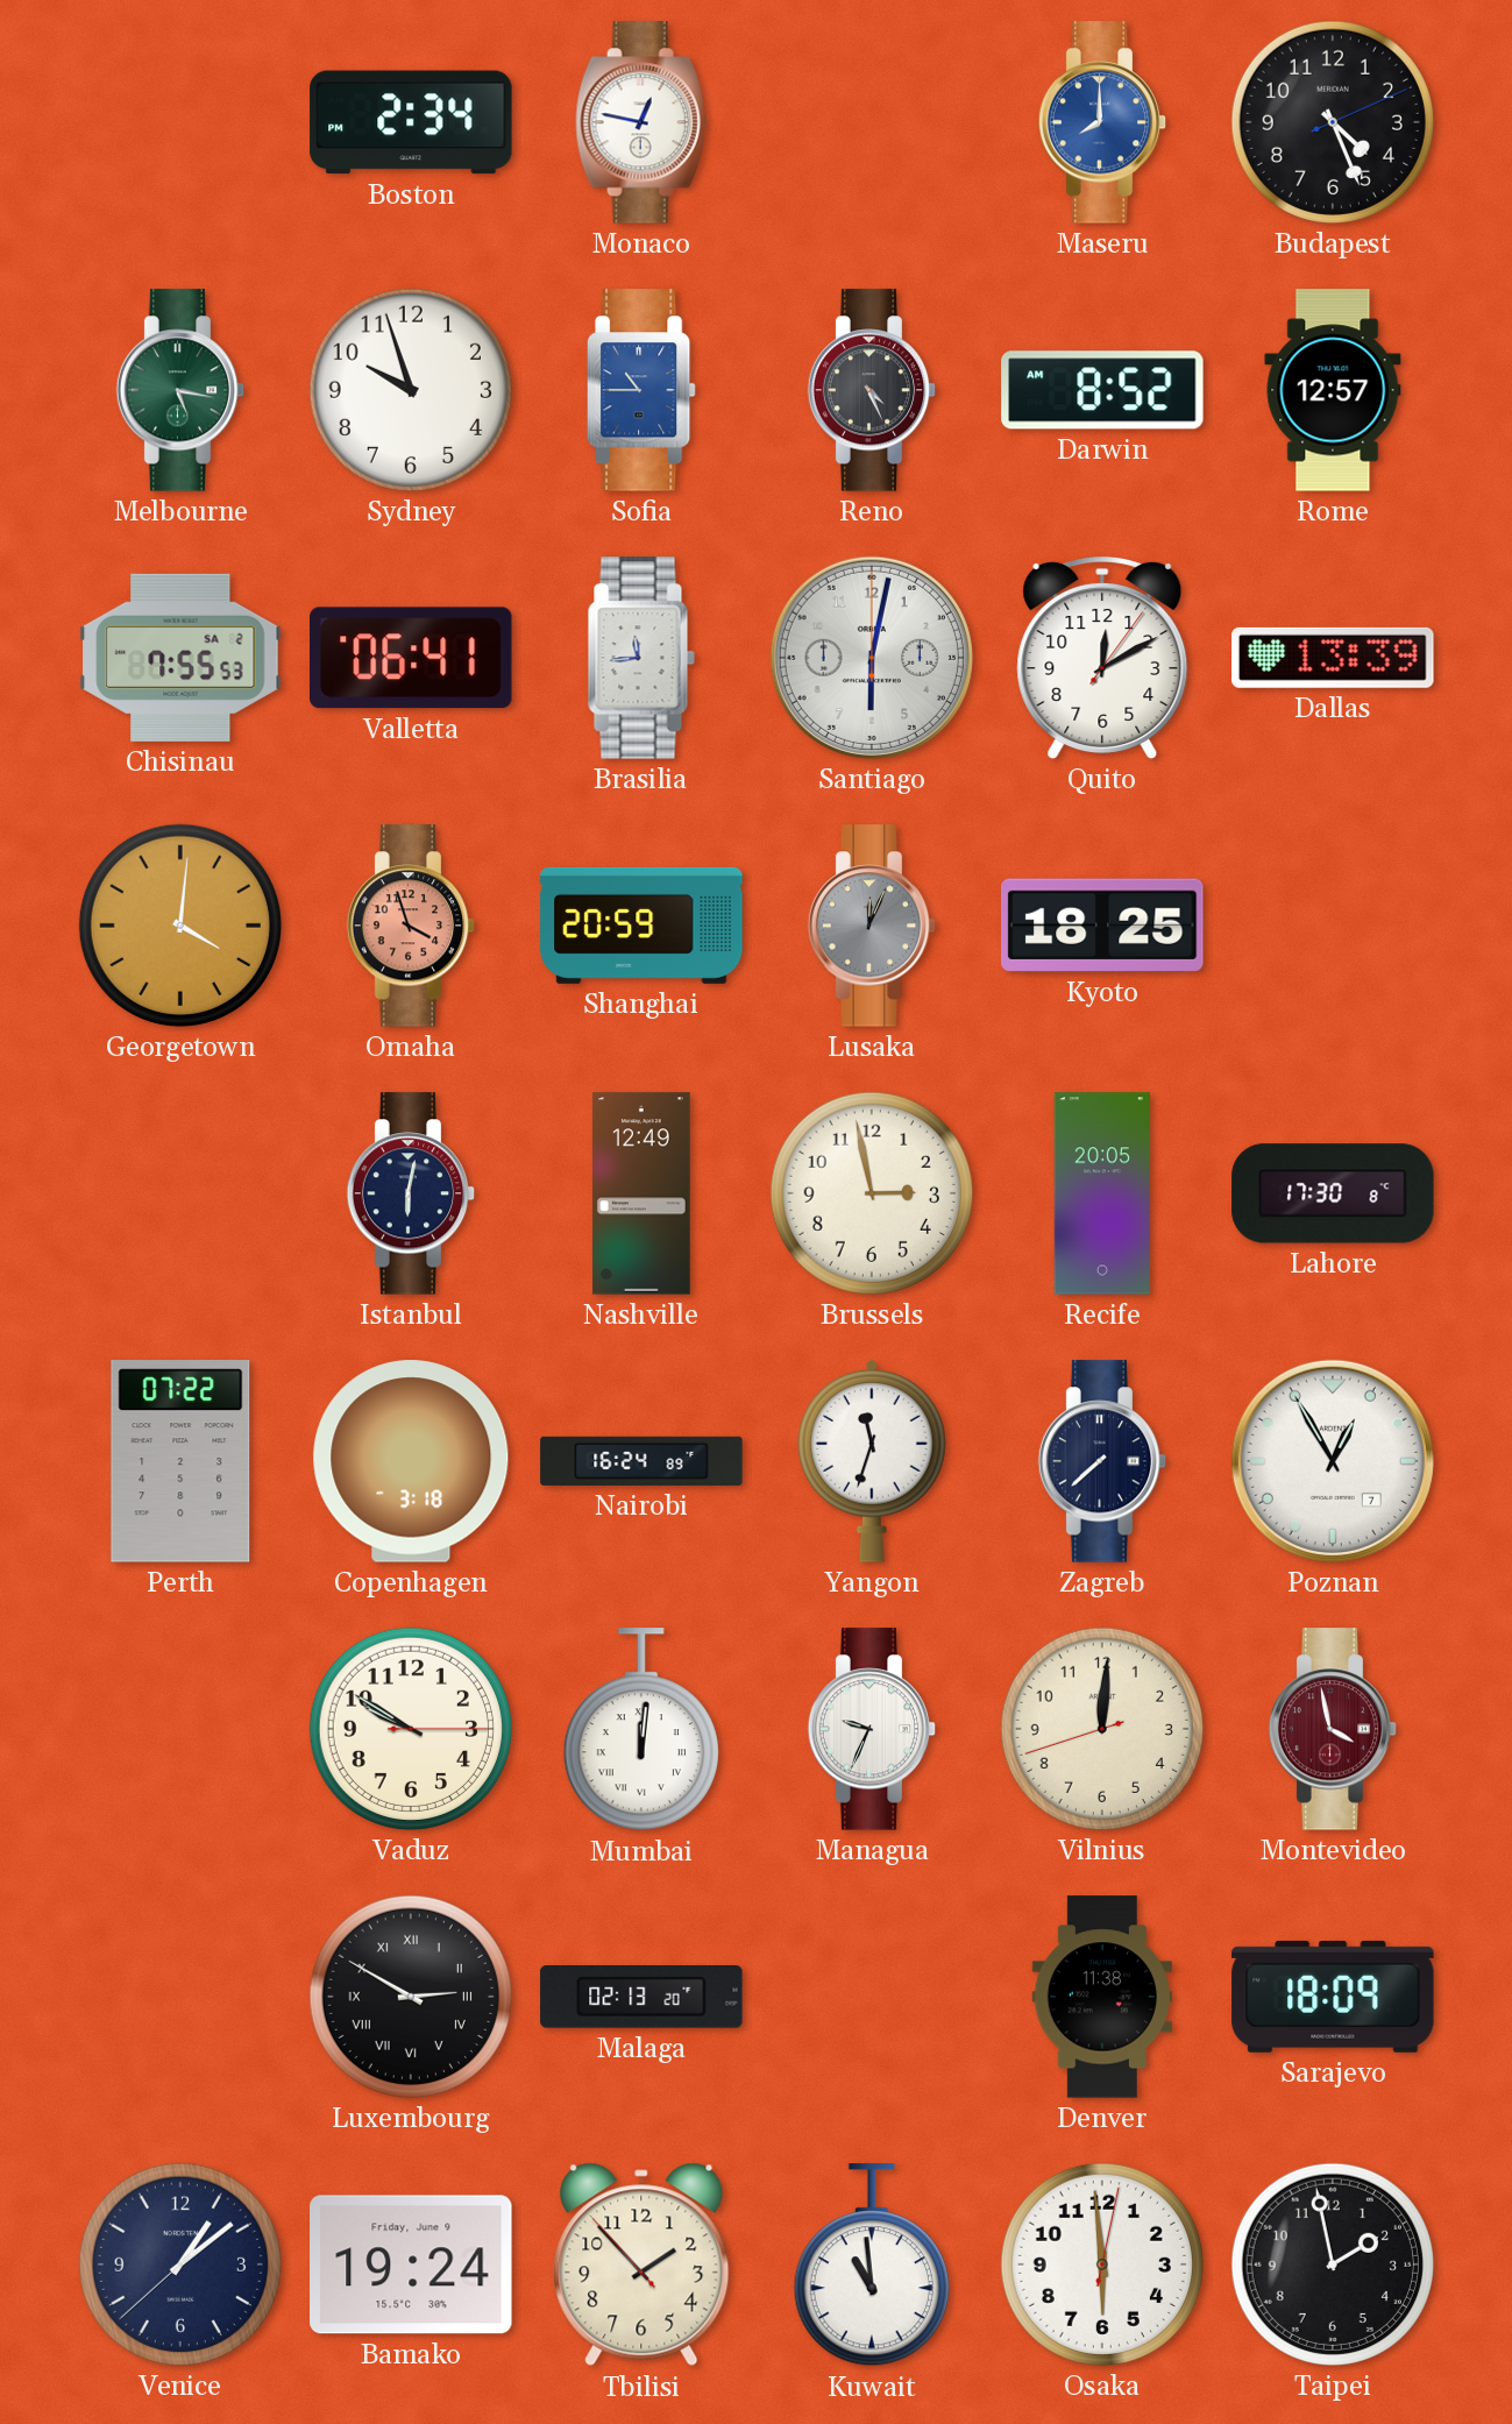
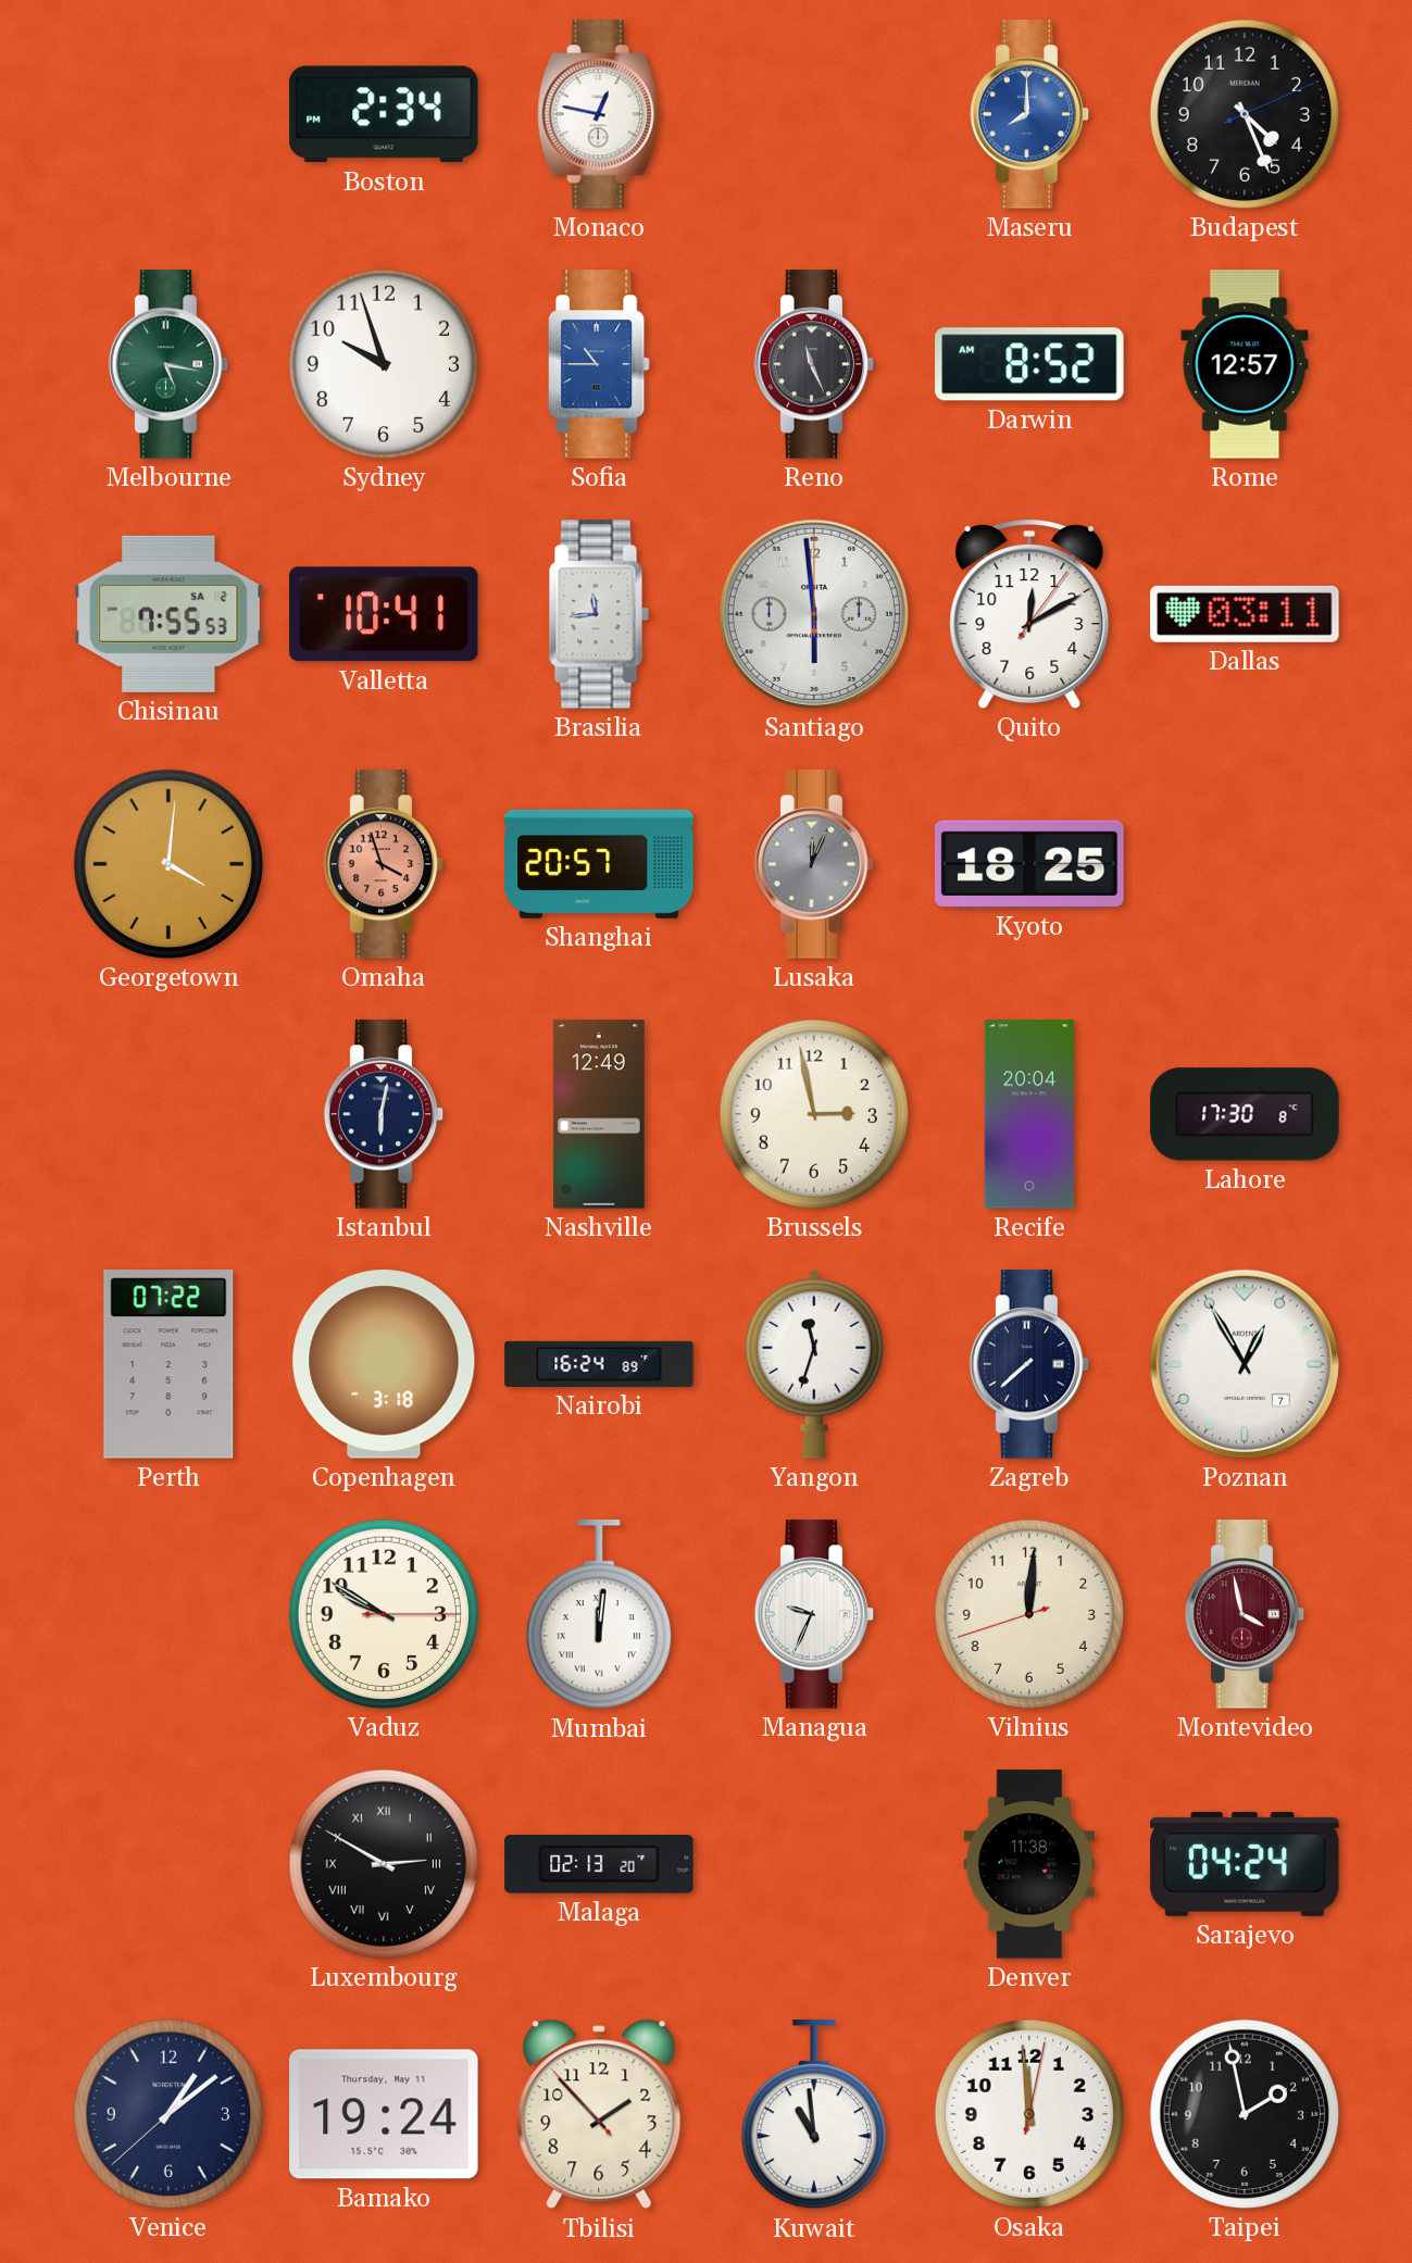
Reno: 4:26 -> 11:26
Valletta: 06:41 -> 10:41
Santiago: 6:02 -> 5:59
Dallas: 13:39 -> 03:11
Shanghai: 20:59 -> 20:57
Recife: 20:05 -> 20:04
Sarajevo: 18:09 -> 04:24
Bamako date: Friday, June 9 -> Thursday, May 11
Osaka: 5:59 -> 11:59
